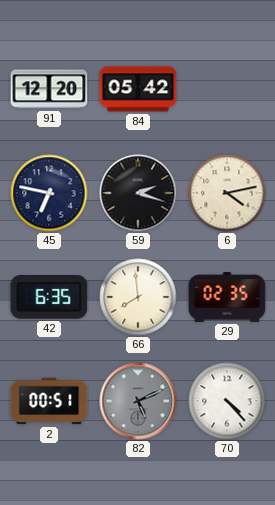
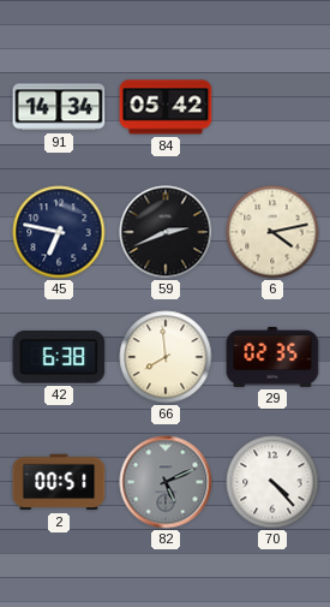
91: 12:20 -> 14:34
59: 2:18 -> 2:41
42: 6:35 -> 6:38
